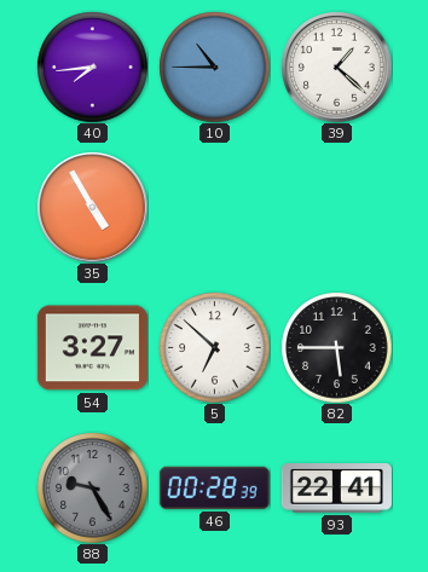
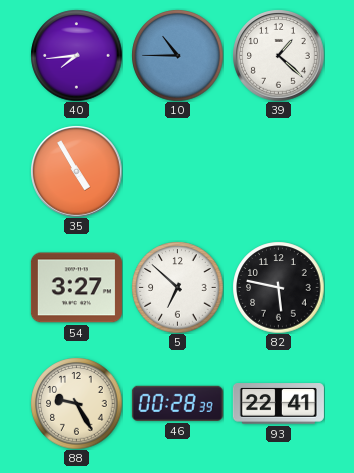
82: 5:45 -> 5:47
88 dial: grey -> cream
